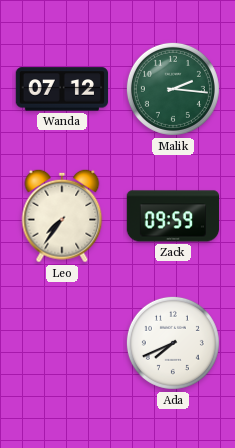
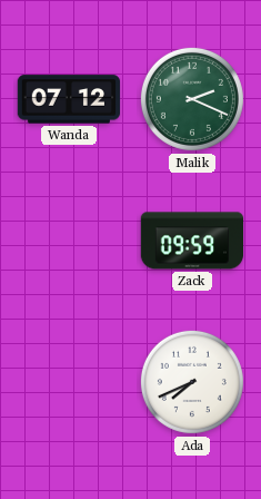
Malik: 2:16 -> 2:19
Leo: 7:36 -> none
